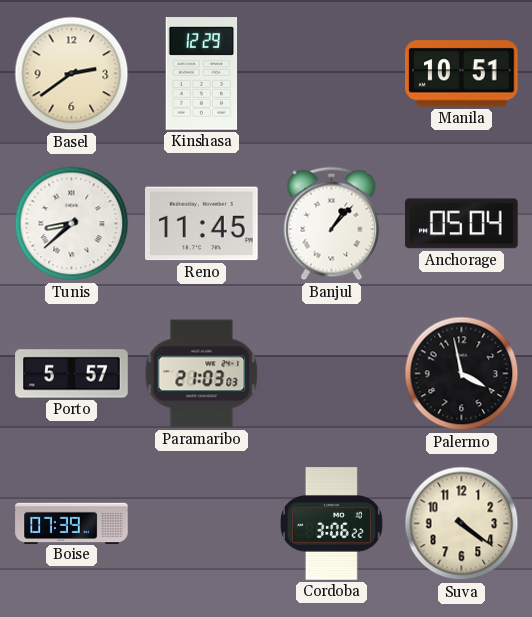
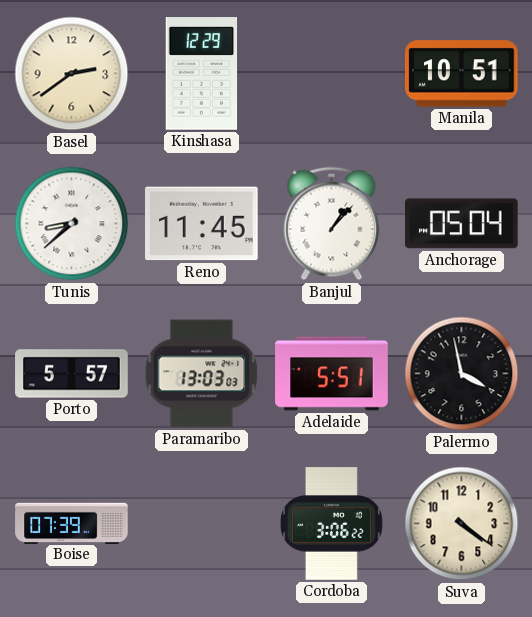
Paramaribo: 21:03 -> 13:03
Adelaide: none -> 5:51
